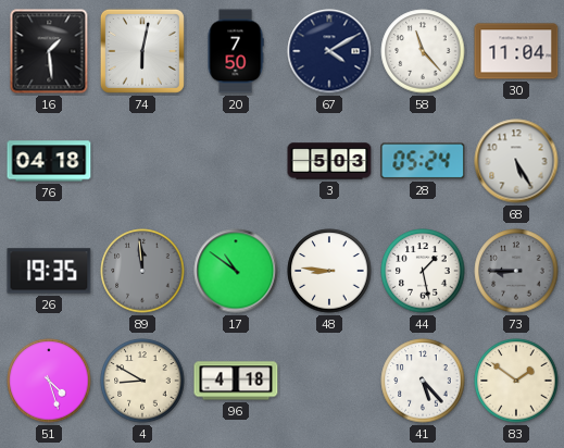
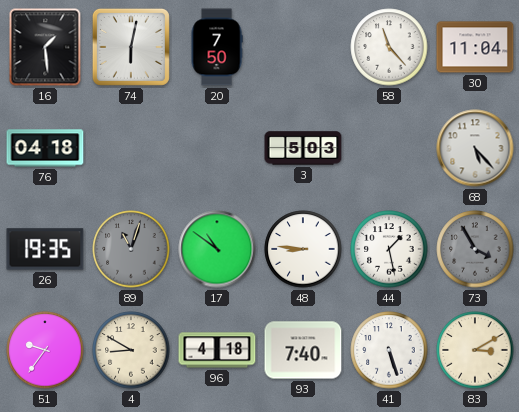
67: 4:10 -> none
28: 05:24 -> none
68: 5:25 -> 5:23
89: 11:59 -> 11:03
73: 8:45 -> 3:55
51: 4:27 -> 9:36
93: none -> 7:40
41: 5:23 -> 5:27
83: 1:51 -> 3:10
